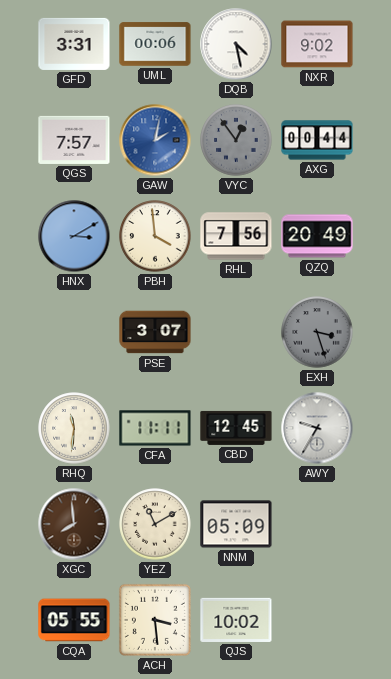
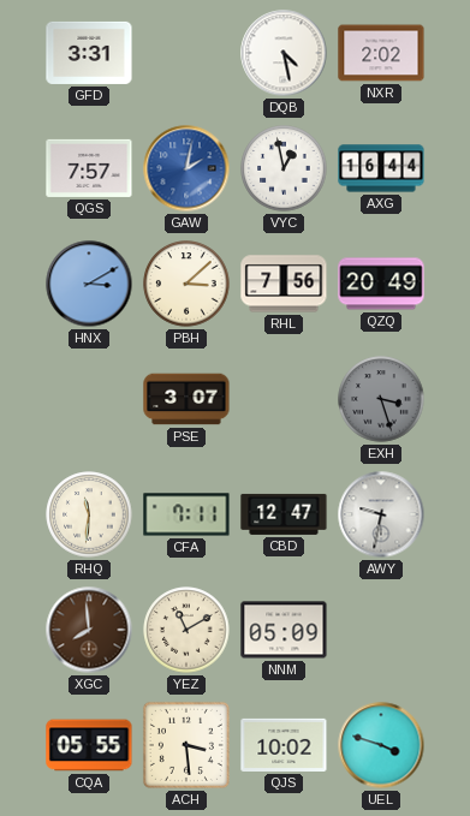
UML: 00:06 -> none
NXR: 9:02 -> 2:02
VYC: 12:54 -> 12:58
VYC dial: grey -> white
AXG: 00:44 -> 16:44
PBH: 3:59 -> 3:08
CFA: 11:11 -> 7:11
CBD: 12:45 -> 12:47
AWY: 9:35 -> 9:32
UEL: none -> 3:48
